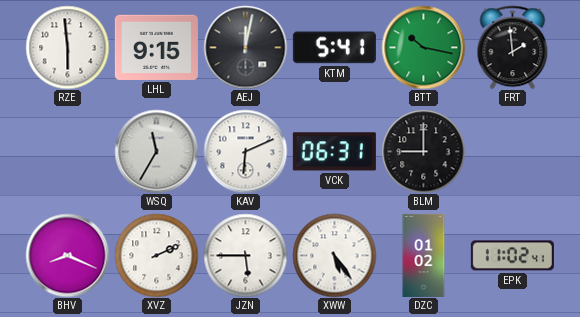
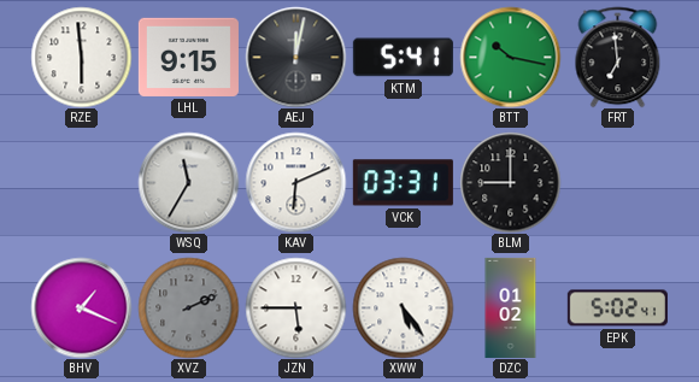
FRT: 1:59 -> 6:59
VCK: 06:31 -> 03:31
BHV: 8:19 -> 1:19
XVZ dial: white -> grey
EPK: 11:02 -> 5:02
